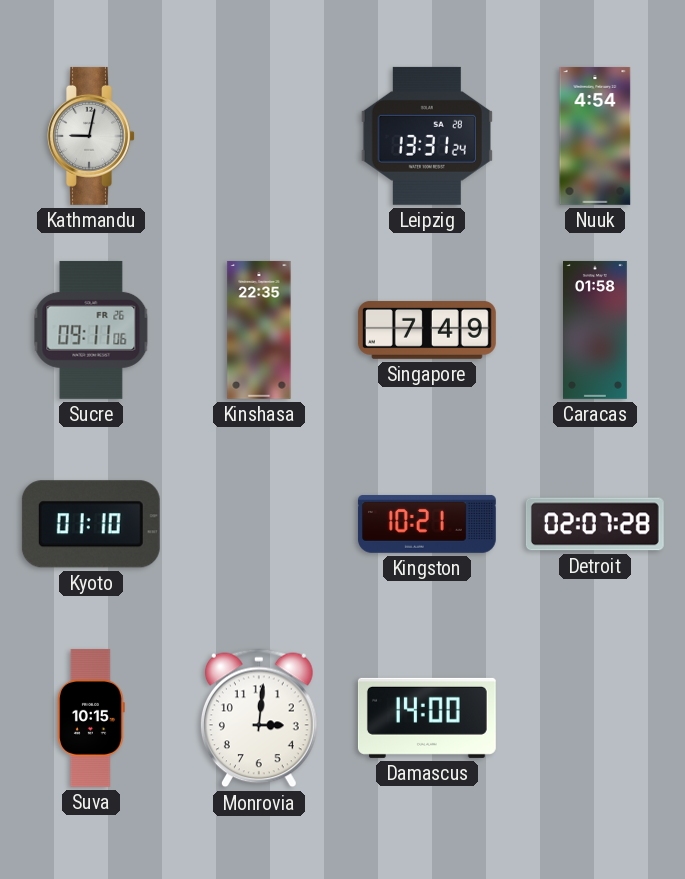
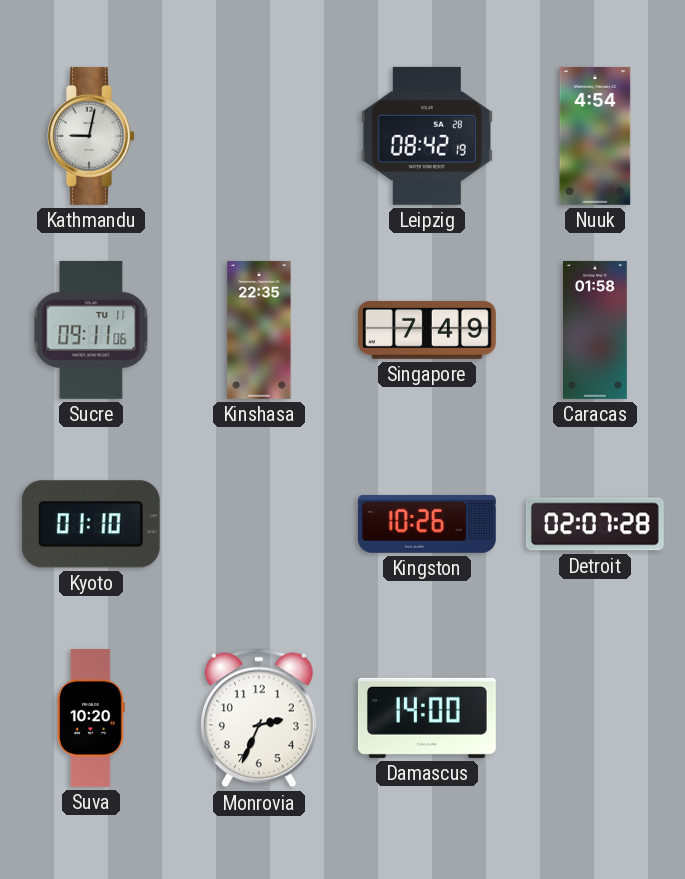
Leipzig: 13:31 -> 08:42
Sucre date: FR 26 -> TU 11
Kingston: 10:21 -> 10:26
Suva: 10:15 -> 10:20
Monrovia: 3:01 -> 2:34
